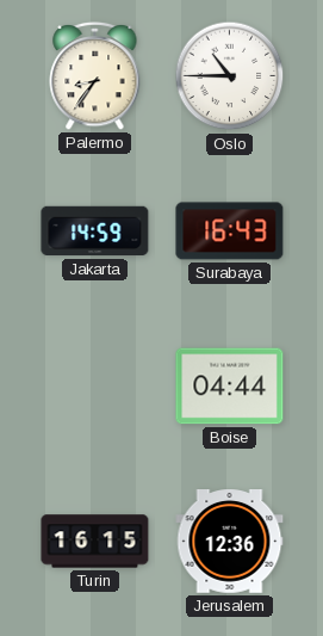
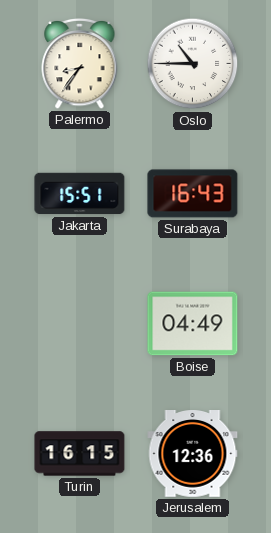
Jakarta: 14:59 -> 15:51
Boise: 04:44 -> 04:49
